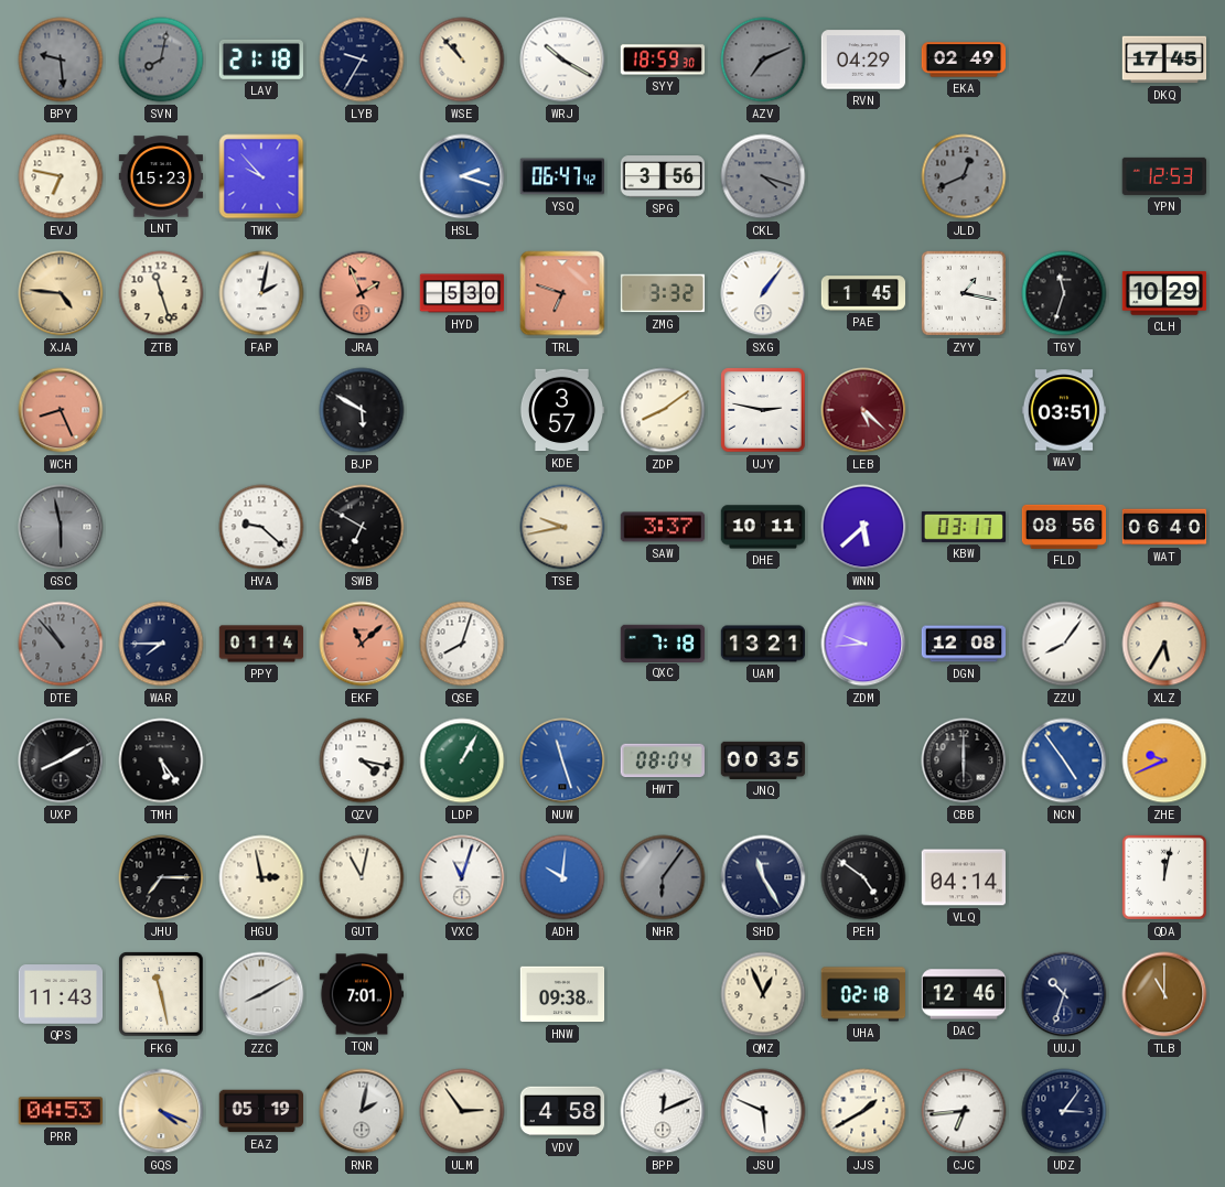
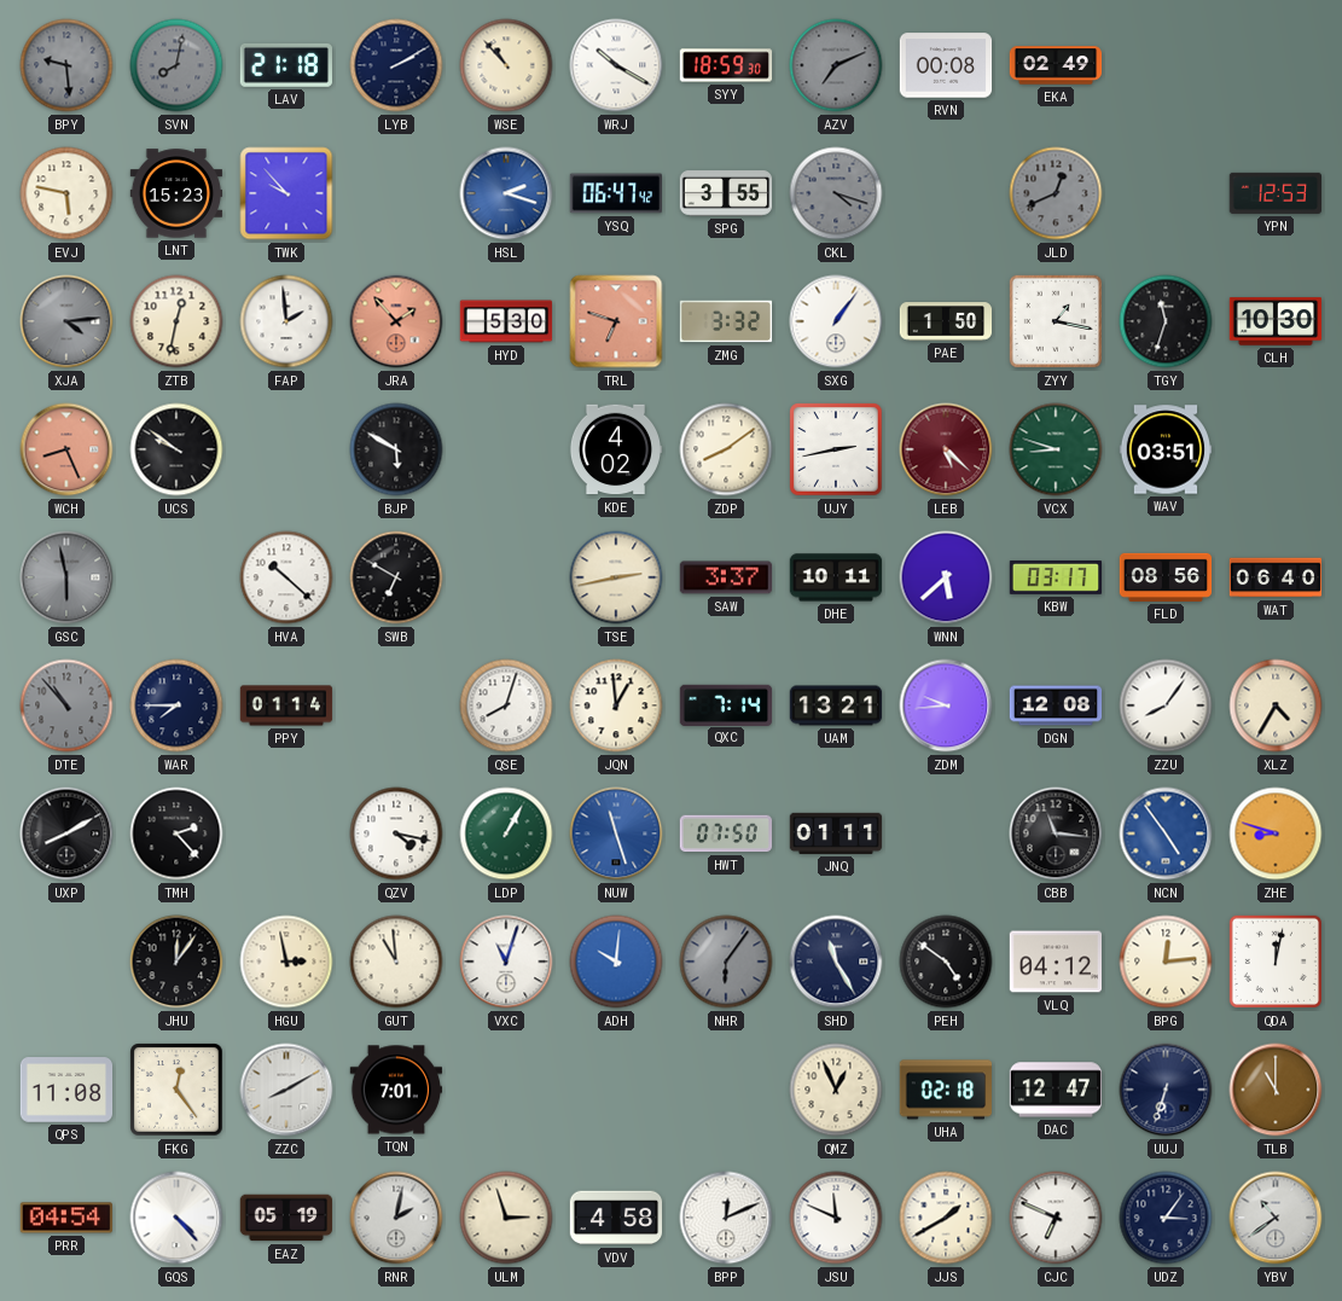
LYB: 9:35 -> 2:10
RVN: 04:29 -> 00:08
DKQ: 17:45 -> none
EVJ: 6:47 -> 5:47
SPG: 3:56 -> 3:55
XJA: 4:46 -> 4:14
XJA dial: champagne -> grey
ZTB: 11:27 -> 12:32
FAP: 2:02 -> 1:59
JRA: 1:56 -> 1:53
PAE: 1:45 -> 1:50
CLH: 10:29 -> 10:30
UCS: none -> 9:51
KDE: 3:57 -> 4:02
UJY: 2:47 -> 2:43
VCX: none -> 8:48
HVA: 9:22 -> 10:22
TSE: 9:43 -> 2:43
EKF: 11:08 -> none
JQN: none -> 12:59
QXC: 7:18 -> 7:14
XLZ: 5:35 -> 4:35
TMH: 5:24 -> 2:23
HWT: 08:04 -> 07:50
JNQ: 00:35 -> 01:11
CBB: 6:00 -> 11:16
ZHE: 9:41 -> 8:48
JHU: 7:15 -> 12:06
GUT: 11:02 -> 10:59
VLQ: 04:14 -> 04:12
BPG: none -> 12:14
QPS: 11:43 -> 11:08
FKG: 11:28 -> 12:24
HNW: 09:38 -> none
DAC: 12:46 -> 12:47
UUJ: 10:33 -> 6:33
PRR: 04:53 -> 04:54
GQS: 4:19 -> 4:23
GQS dial: champagne -> white
ULM: 2:54 -> 2:57
JSU: 5:49 -> 11:49
CJC: 6:44 -> 6:49
YBV: none -> 10:39
